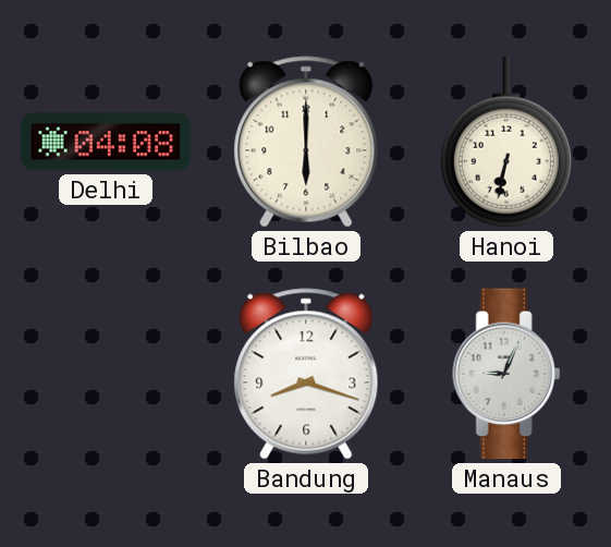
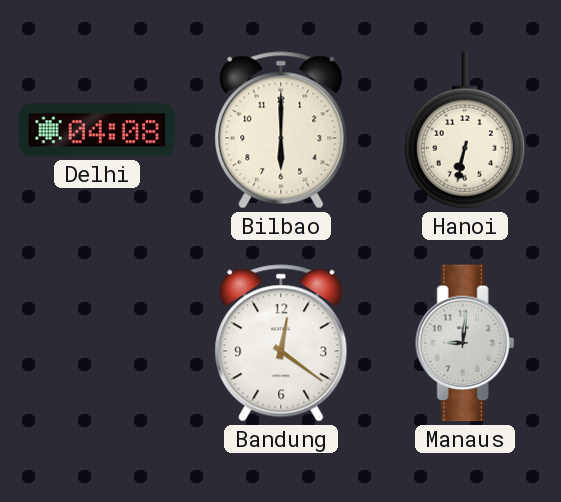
Bandung: 8:18 -> 12:21
Manaus: 9:04 -> 9:01
